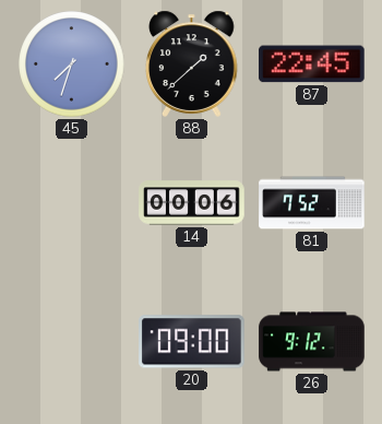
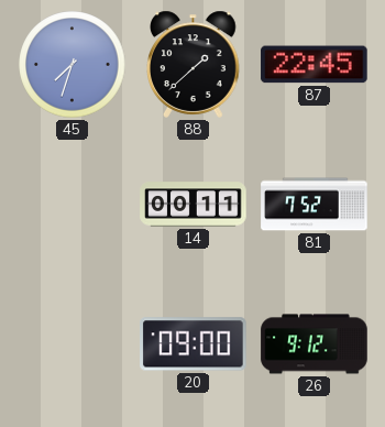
14: 00:06 -> 00:11
